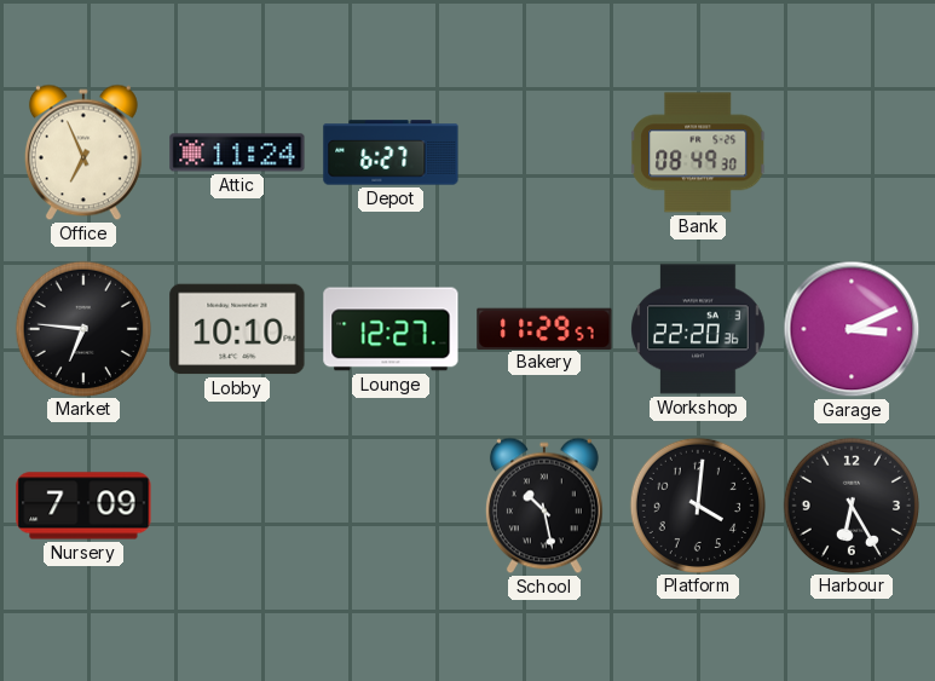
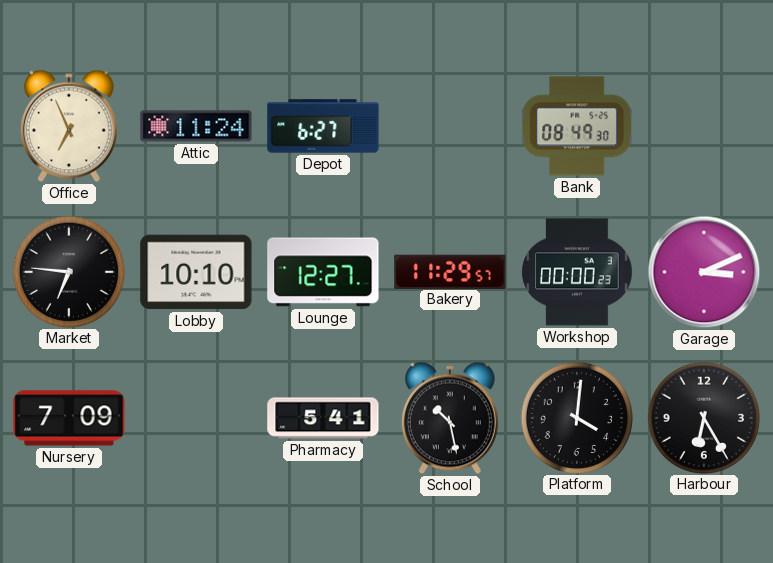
Workshop: 22:20 -> 00:00
Pharmacy: none -> 5:41
